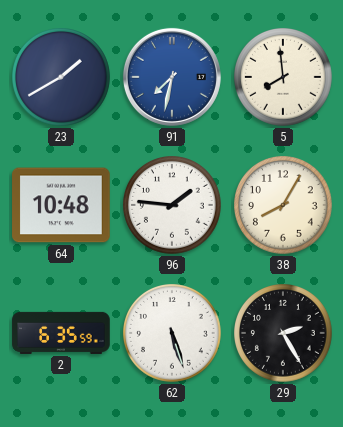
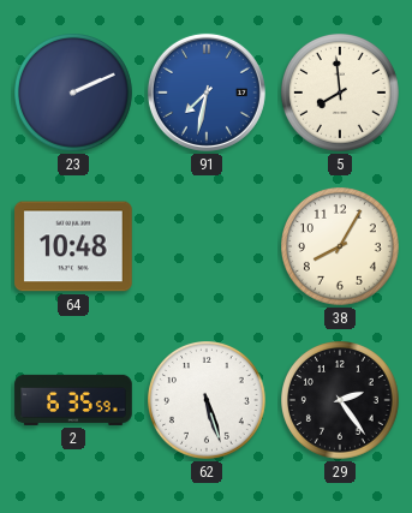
23: 1:40 -> 2:11
96: 1:46 -> none
29: 2:25 -> 2:24
